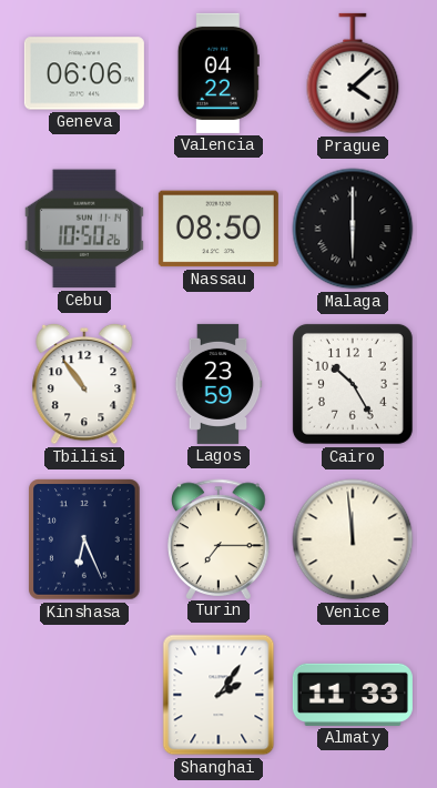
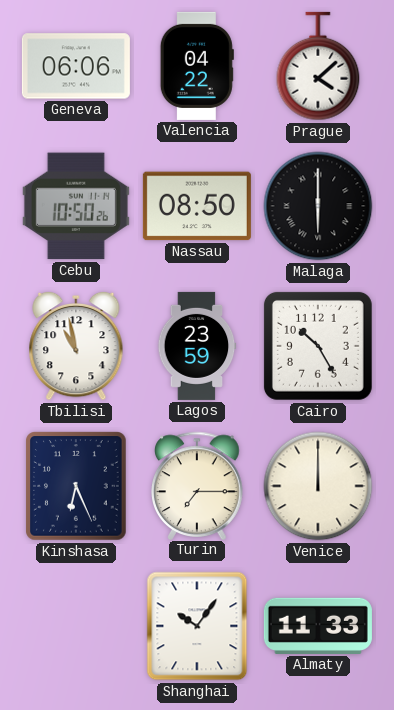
Tbilisi: 10:54 -> 10:58
Venice: 11:59 -> 12:00
Shanghai: 2:06 -> 10:06
